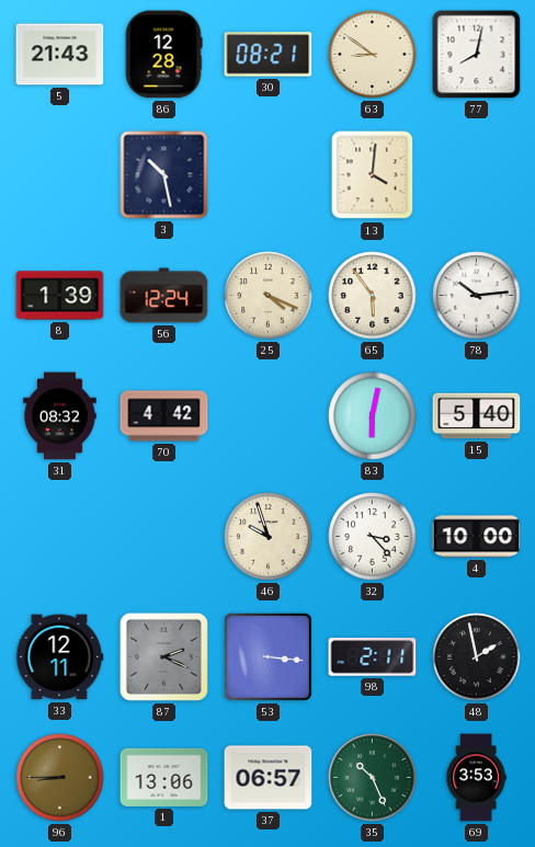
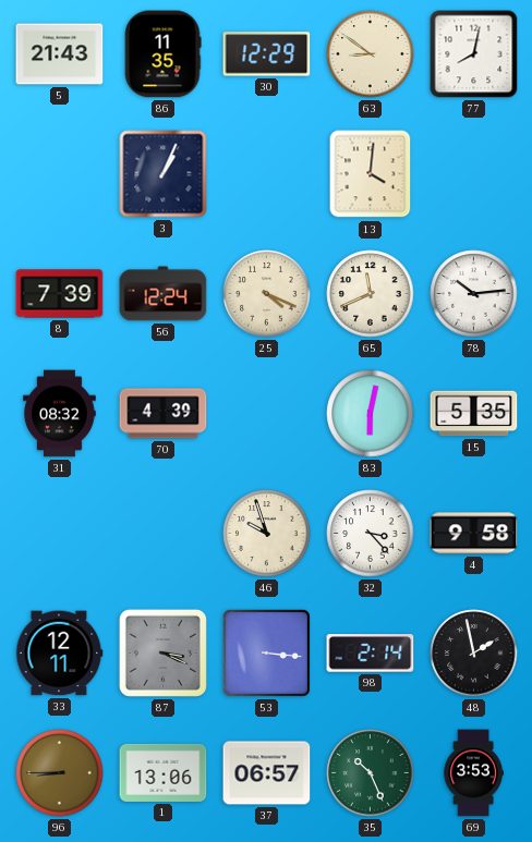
86: 12:28 -> 11:35
30: 08:21 -> 12:29
3: 10:28 -> 1:04
8: 1:39 -> 7:39
65: 5:54 -> 11:41
70: 4:42 -> 4:39
15: 5:40 -> 5:35
4: 10:00 -> 9:58
87: 2:19 -> 3:19
98: 2:11 -> 2:14
